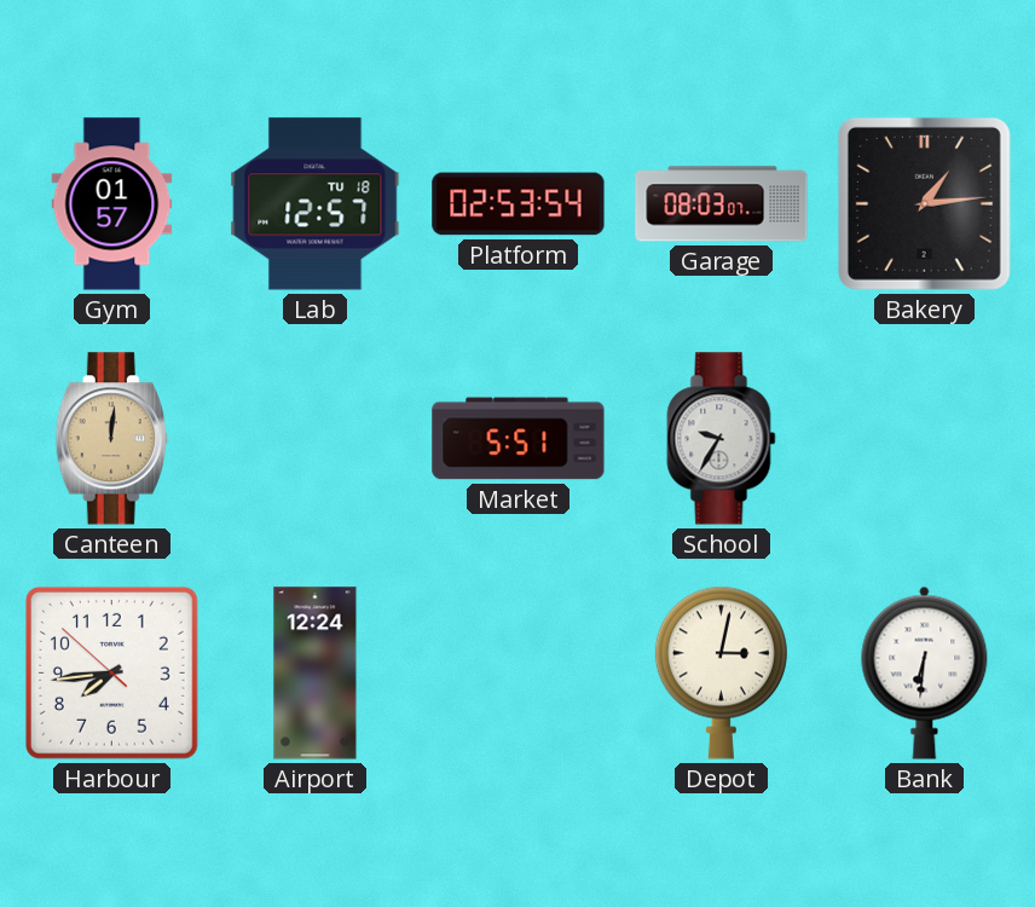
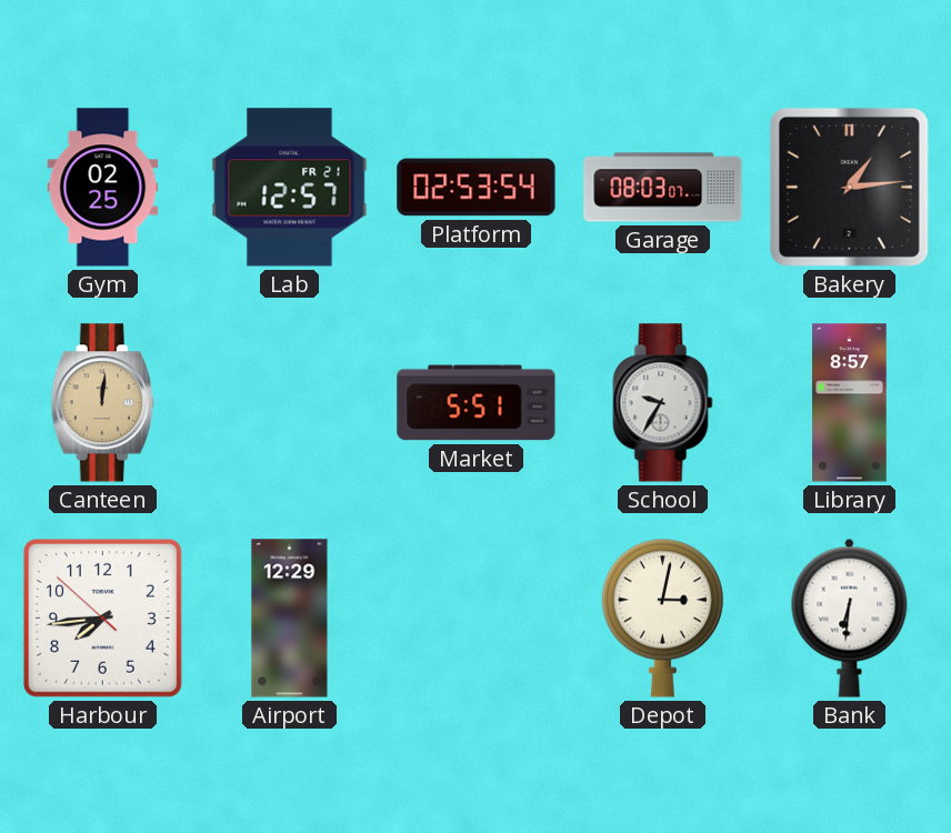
Gym: 01:57 -> 02:25
Lab date: TU 18 -> FR 21
Library: none -> 8:57
Airport: 12:24 -> 12:29
